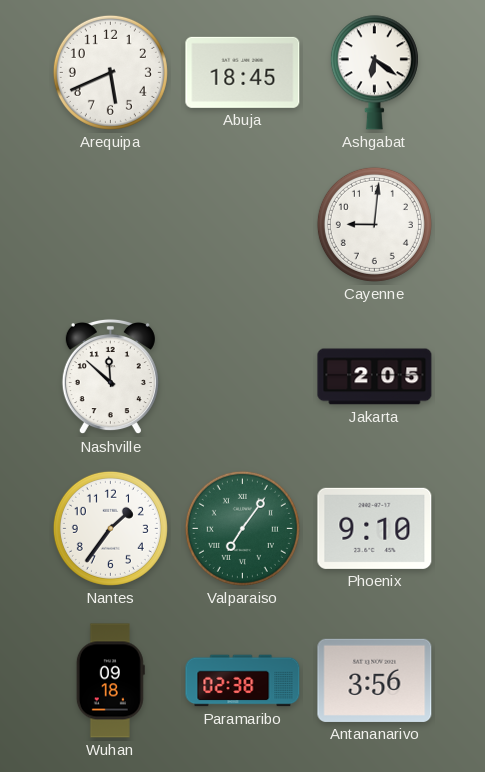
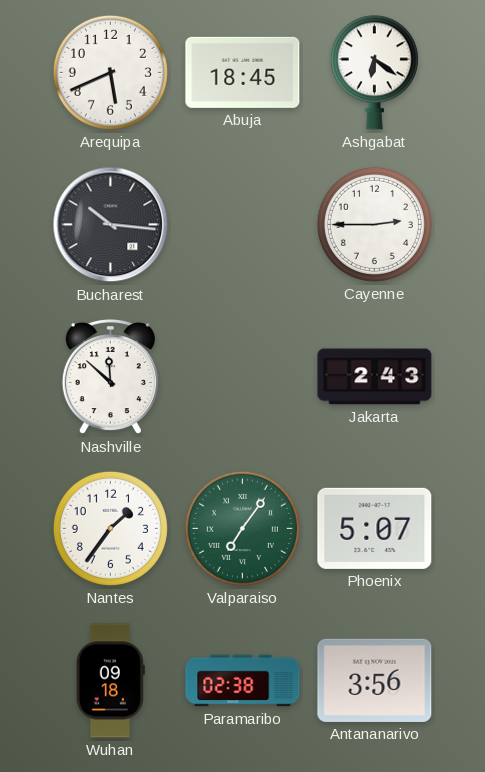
Bucharest: none -> 10:16
Cayenne: 9:01 -> 2:45
Jakarta: 2:05 -> 2:43
Phoenix: 9:10 -> 5:07
